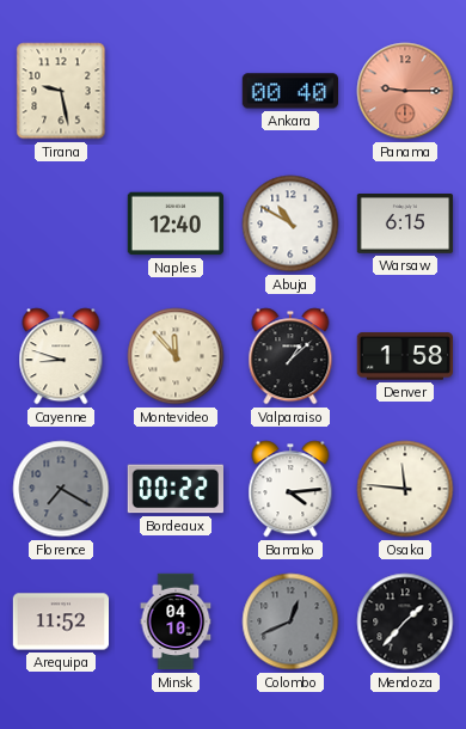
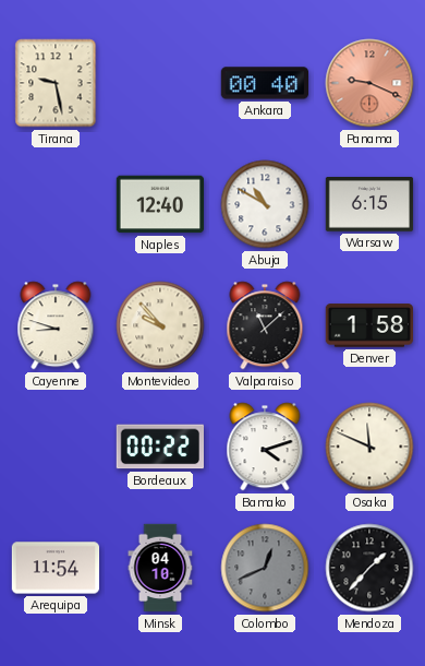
Panama: 9:15 -> 9:19
Montevideo: 11:53 -> 9:53
Valparaiso: 1:08 -> 11:08
Florence: 7:20 -> none
Bamako: 4:14 -> 4:12
Osaka: 11:46 -> 11:49
Arequipa: 11:52 -> 11:54
